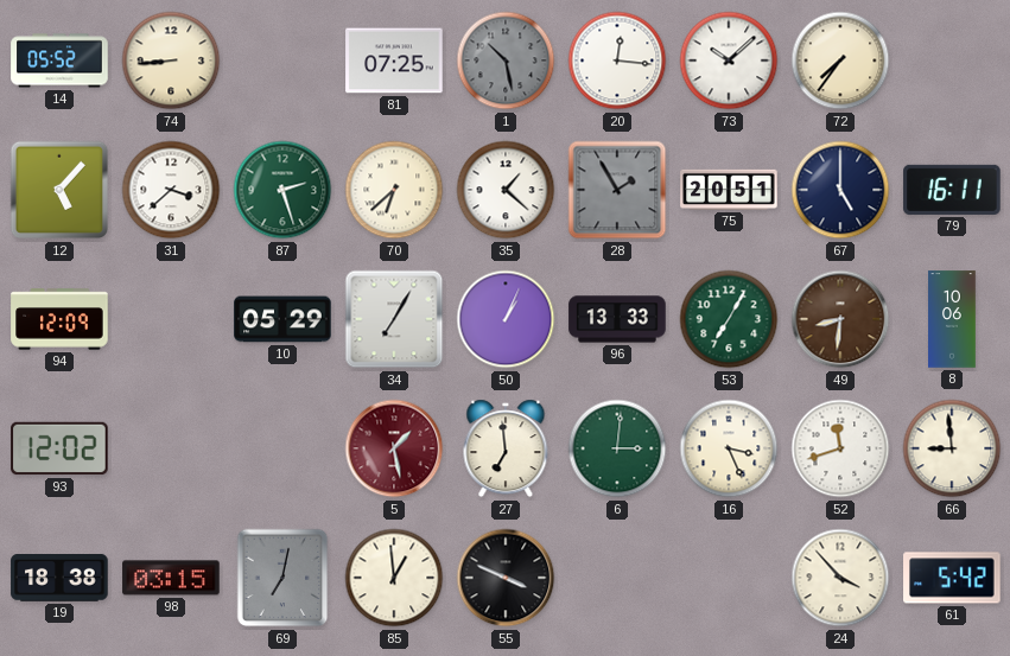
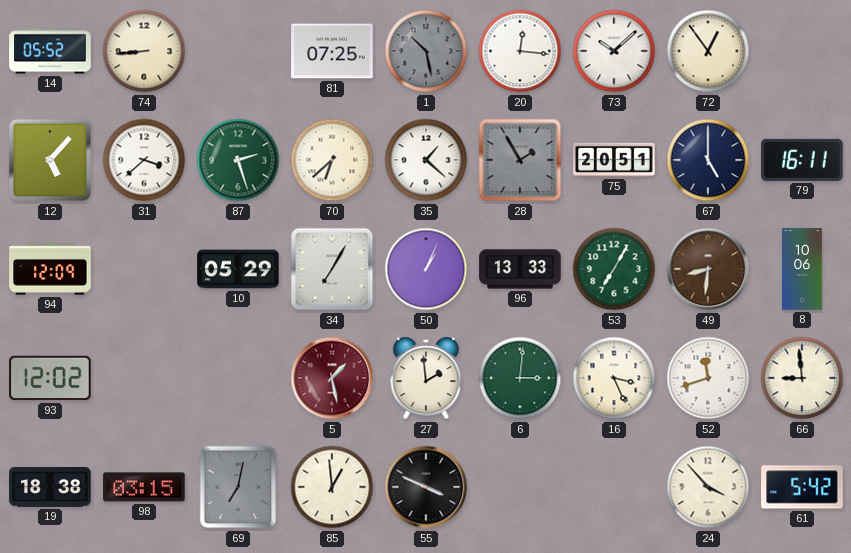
72: 7:36 -> 12:54
27: 6:59 -> 1:59
